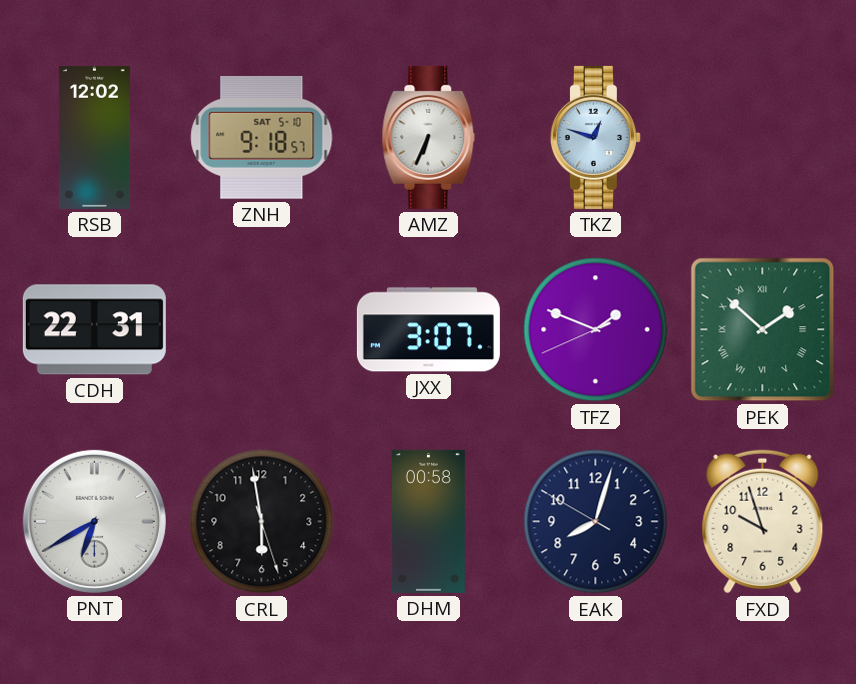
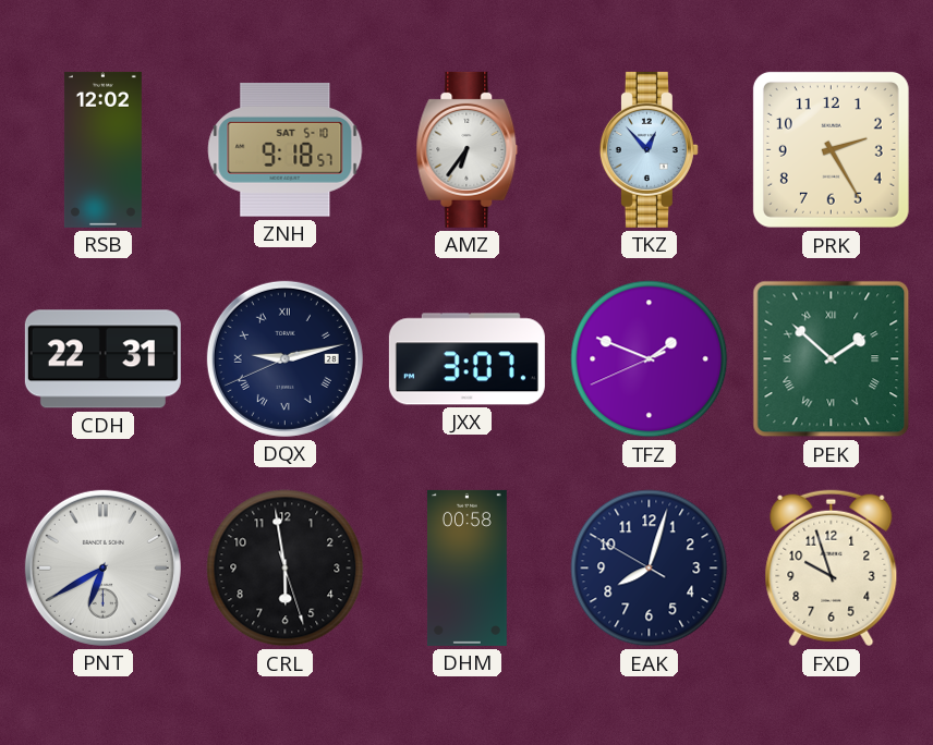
AMZ: 6:34 -> 6:36
TKZ: 12:48 -> 12:53
PRK: none -> 2:25
DQX: none -> 9:12
